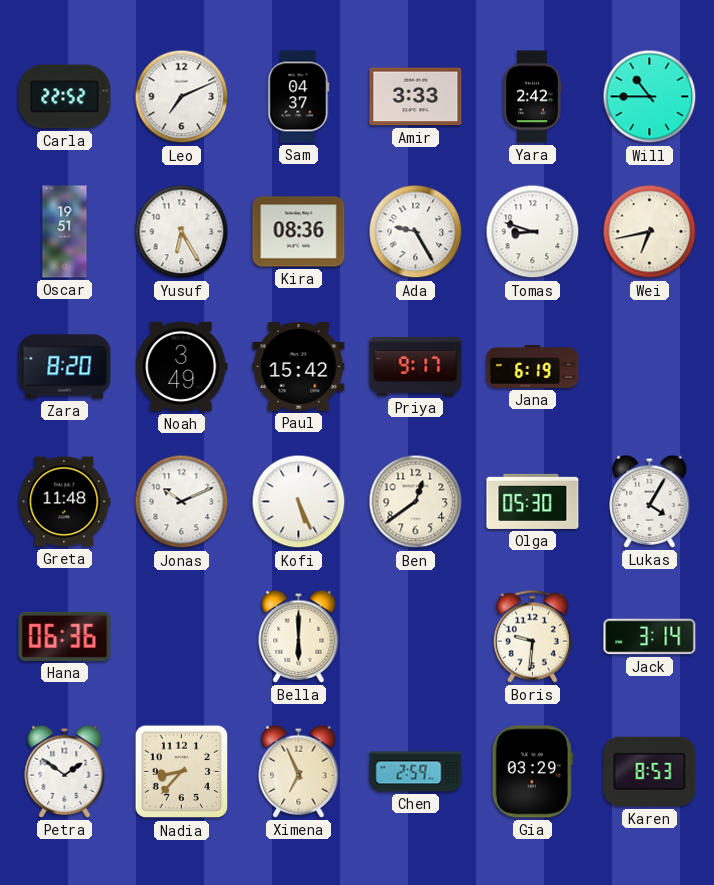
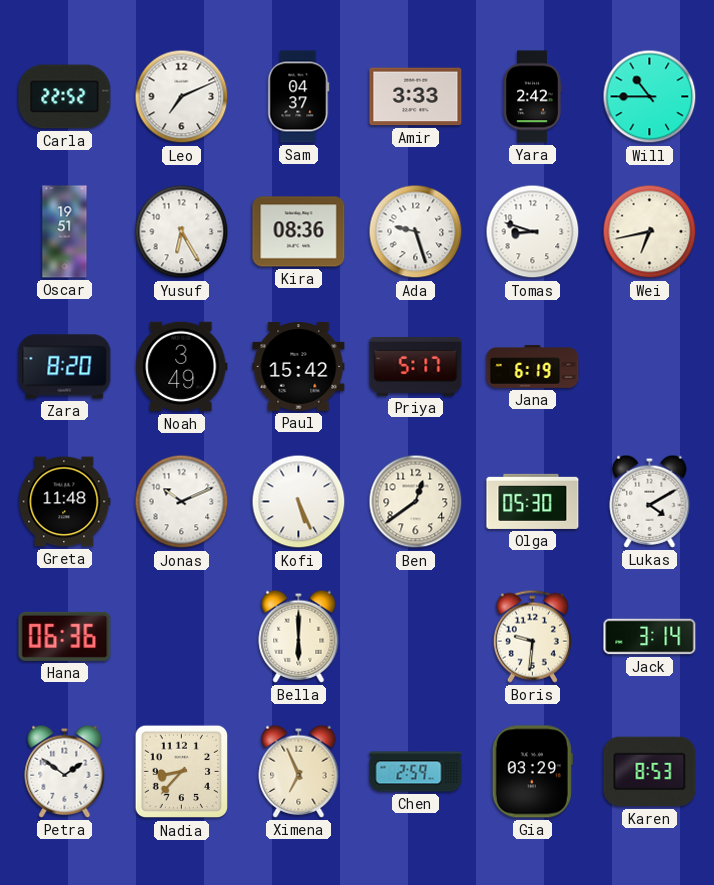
Ada: 9:25 -> 9:27
Priya: 9:17 -> 5:17
Lukas: 4:05 -> 4:10
